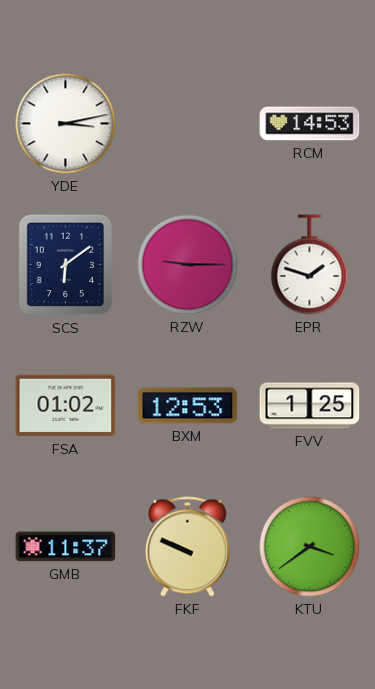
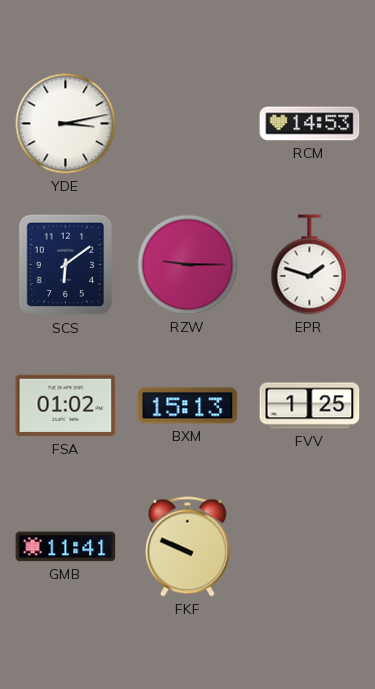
BXM: 12:53 -> 15:13
GMB: 11:37 -> 11:41
KTU: 3:39 -> none
